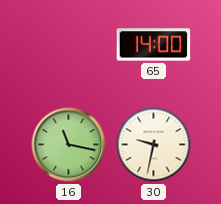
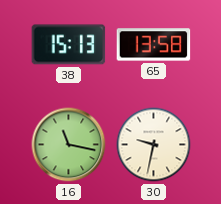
38: none -> 15:13
65: 14:00 -> 13:58
